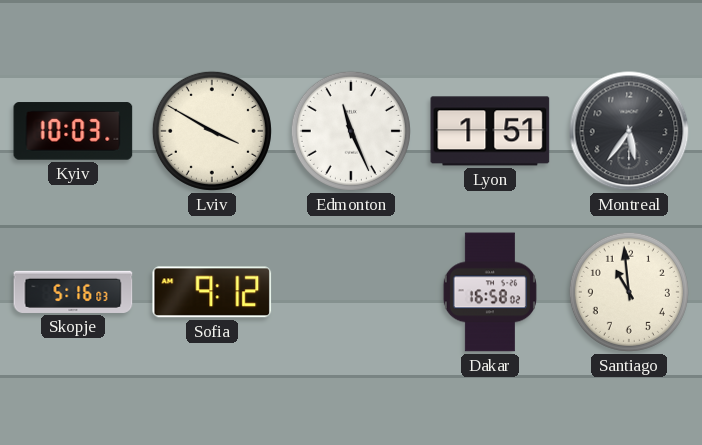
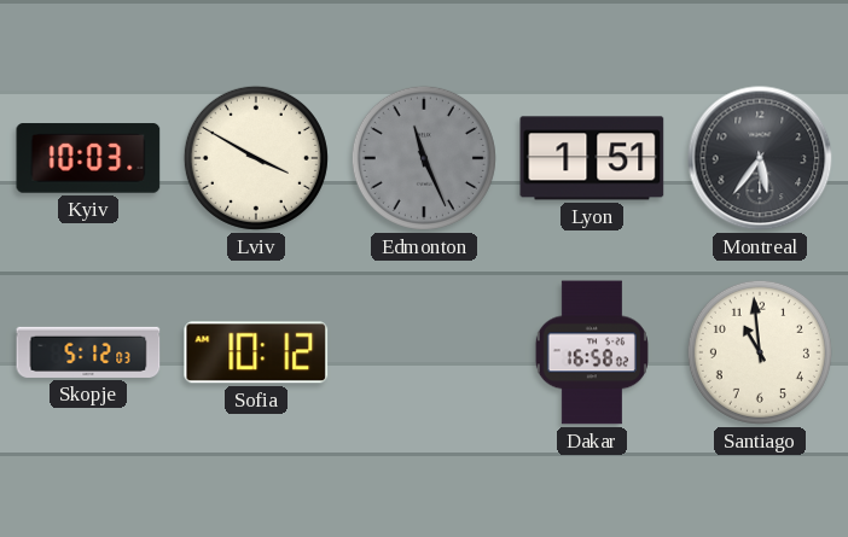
Edmonton dial: white -> grey
Skopje: 5:16 -> 5:12
Sofia: 9:12 -> 10:12
